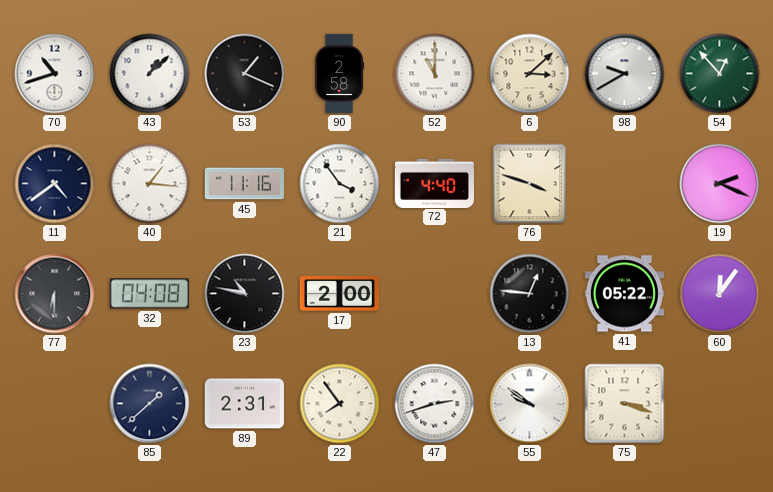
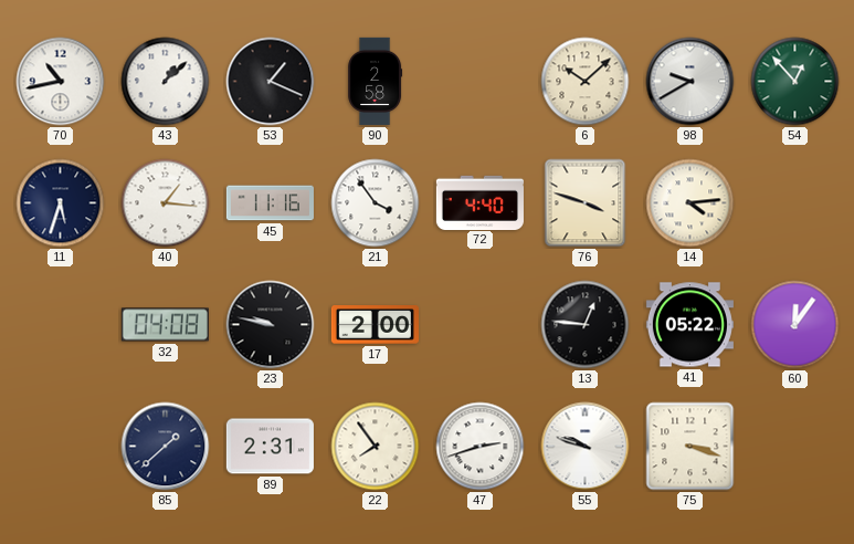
70: 10:42 -> 10:43
52: 11:00 -> none
6: 3:08 -> 10:08
11: 4:39 -> 5:33
14: none -> 4:14
19: 2:19 -> none
77: 6:30 -> none
23: 10:47 -> 9:47
55: 9:51 -> 9:48
